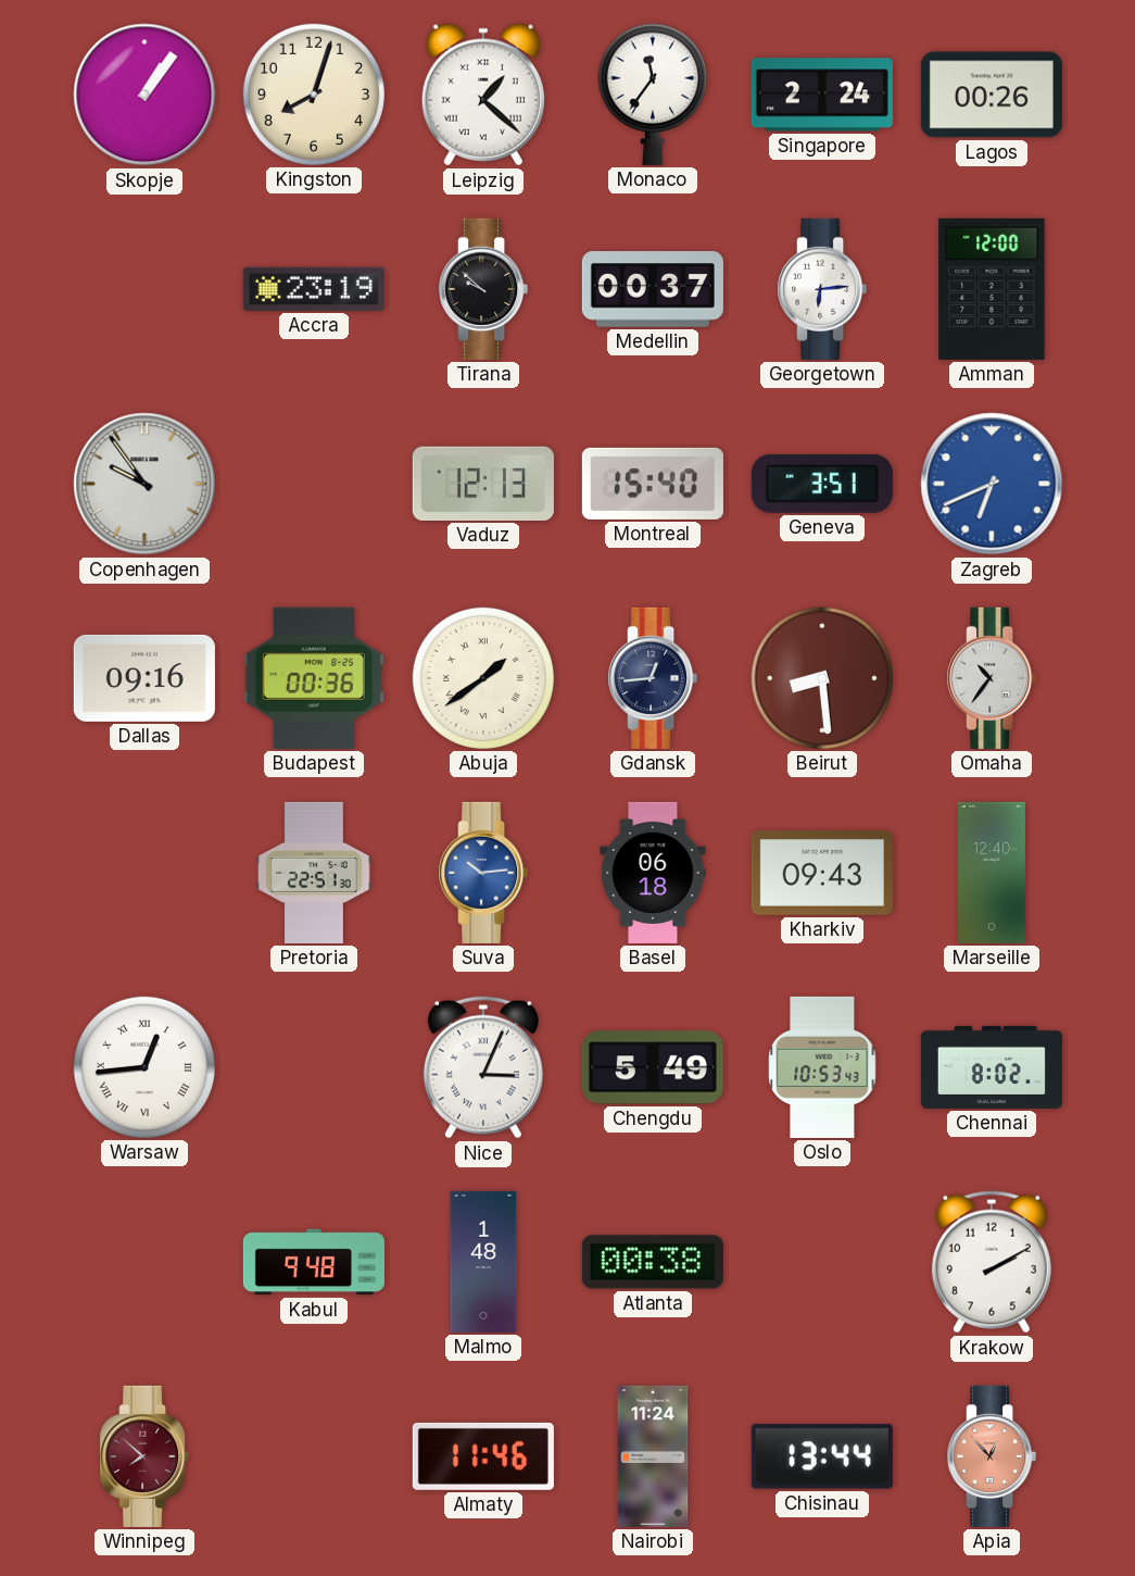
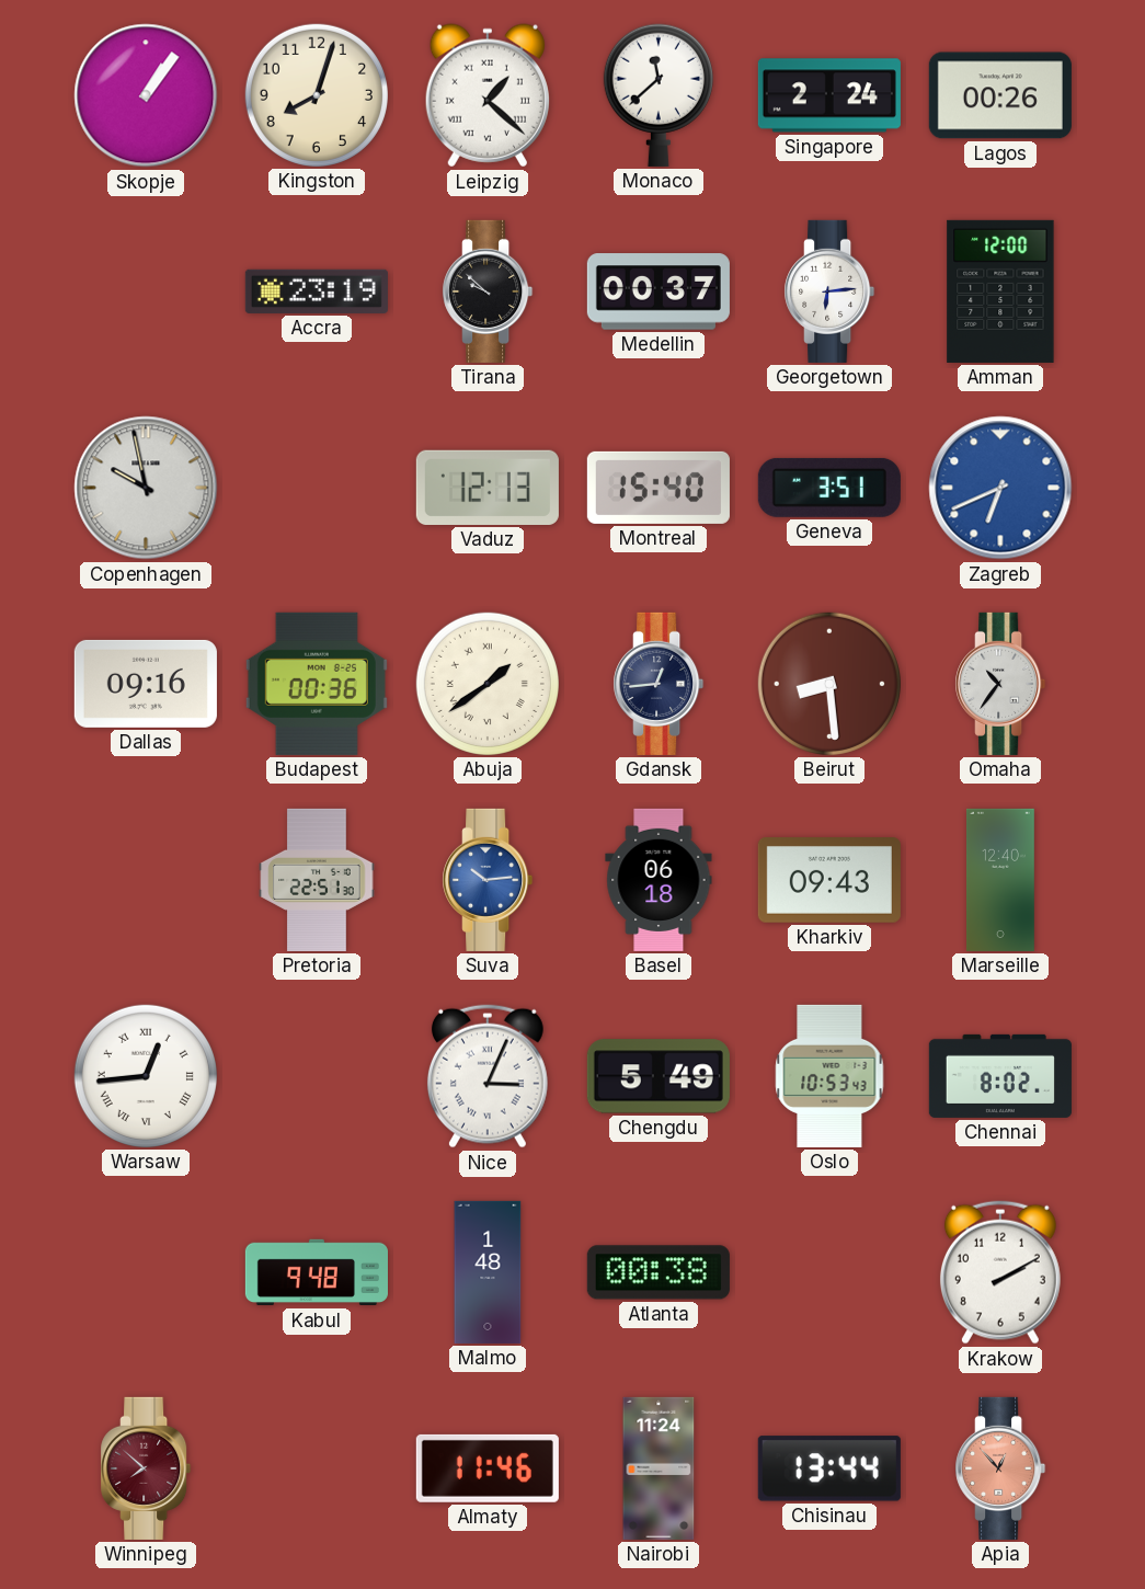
Monaco: 11:36 -> 11:38
Copenhagen: 9:54 -> 9:58
